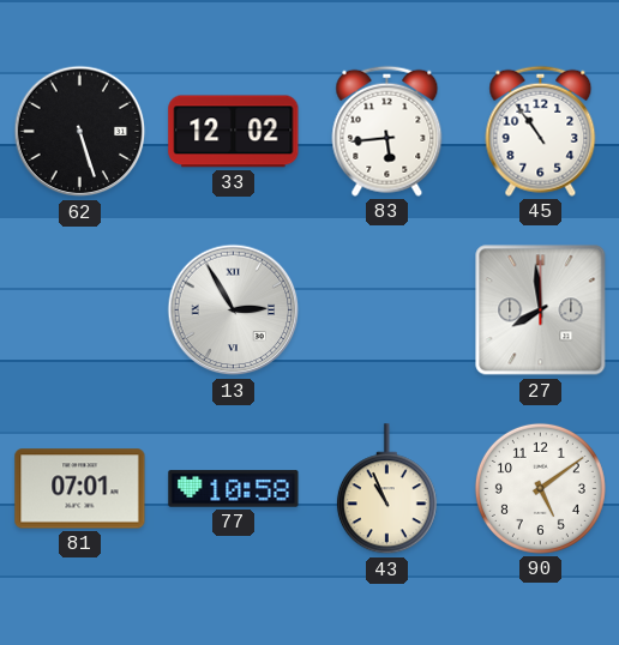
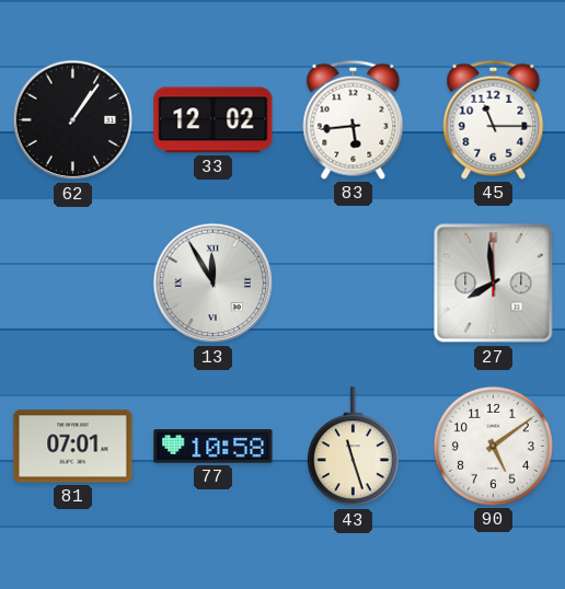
62: 5:27 -> 1:06
45: 10:54 -> 11:15
13: 2:55 -> 11:55
43: 10:56 -> 11:27
